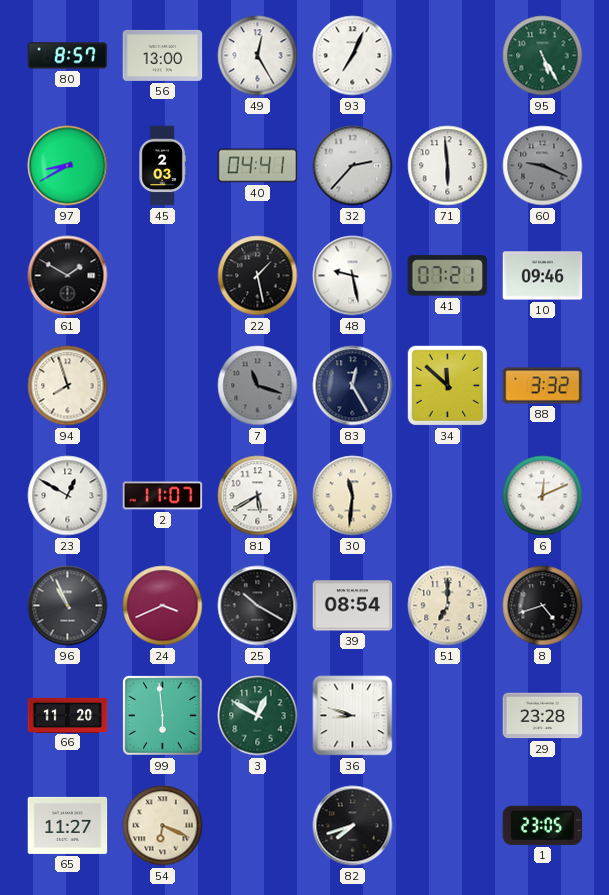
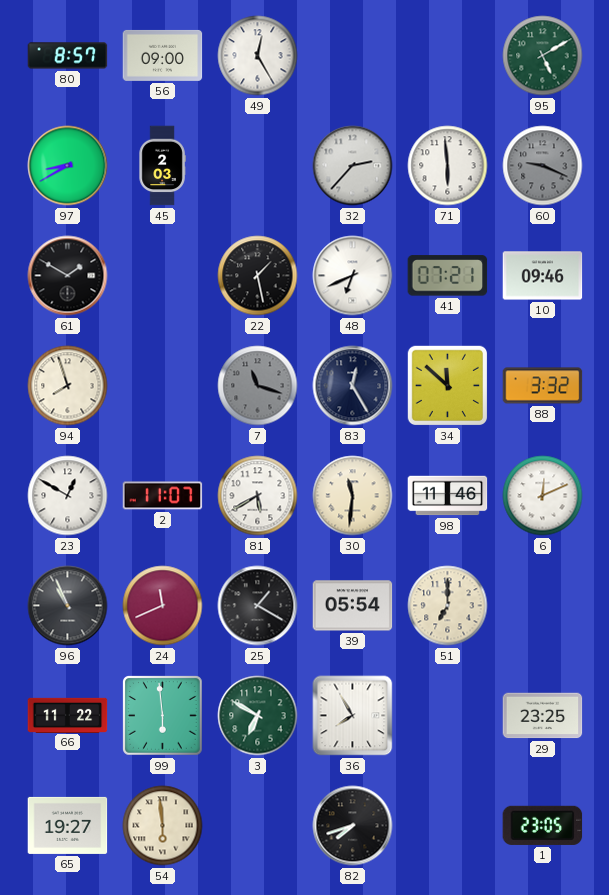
56: 13:00 -> 09:00
93: 7:04 -> none
95: 5:25 -> 5:10
40: 04:41 -> none
48: 9:28 -> 6:41
98: none -> 11:46
24: 3:41 -> 11:41
25: 10:20 -> 1:20
39: 08:54 -> 05:54
8: 4:42 -> none
66: 11:20 -> 11:22
3: 12:50 -> 6:50
36: 8:48 -> 7:55
29: 23:28 -> 23:25
65: 11:27 -> 19:27
54: 6:19 -> 5:59
